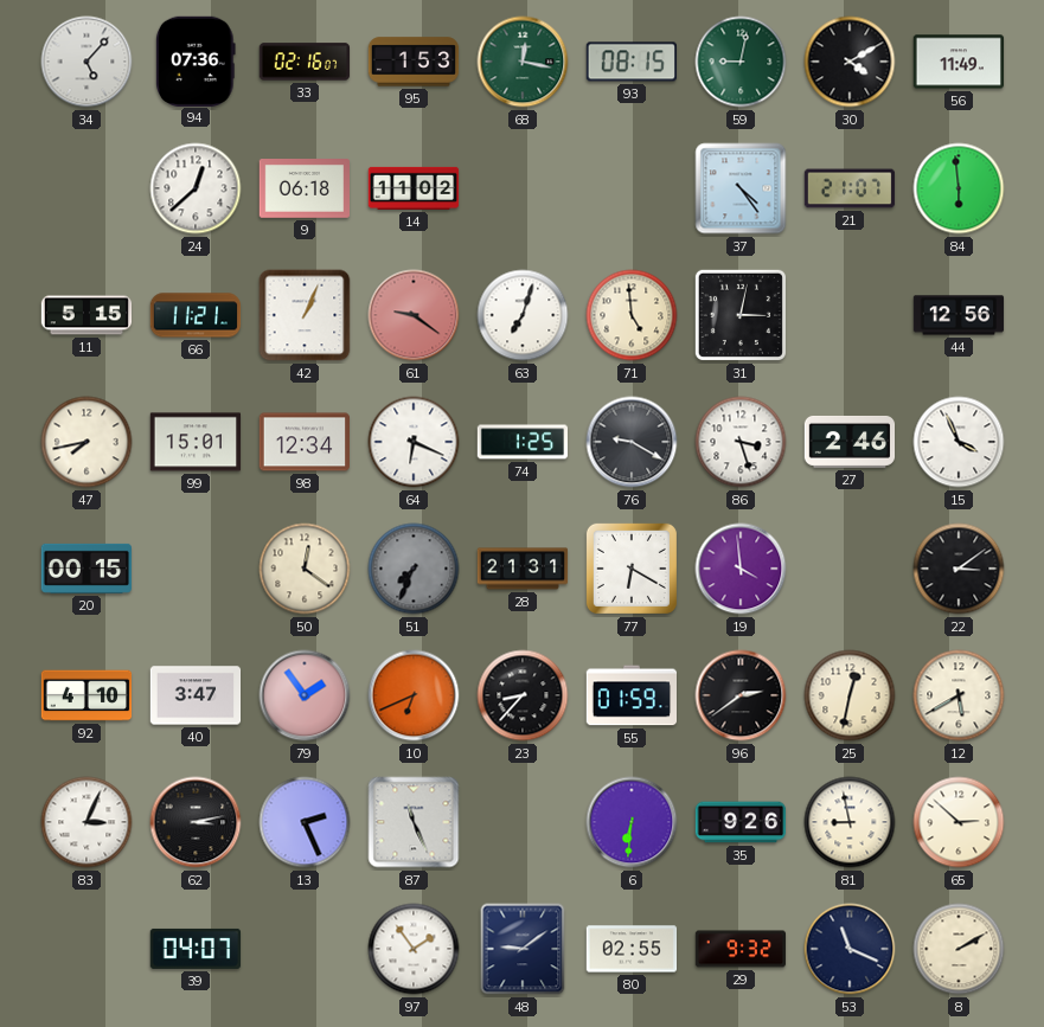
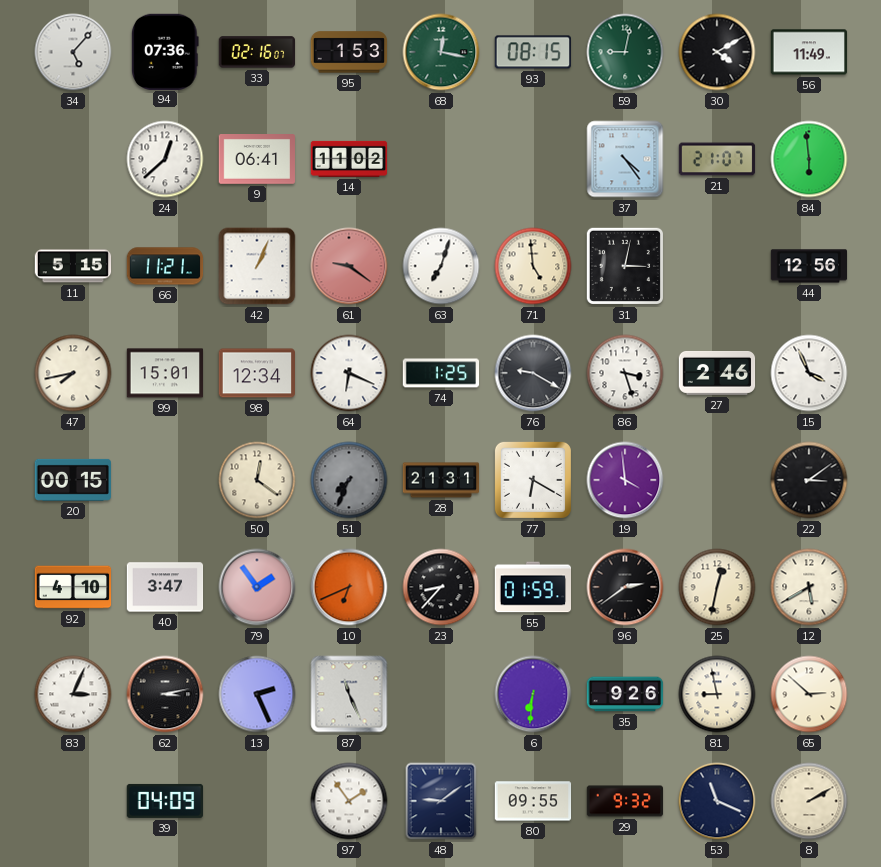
9: 06:18 -> 06:41
39: 04:07 -> 04:09
80: 02:55 -> 09:55
